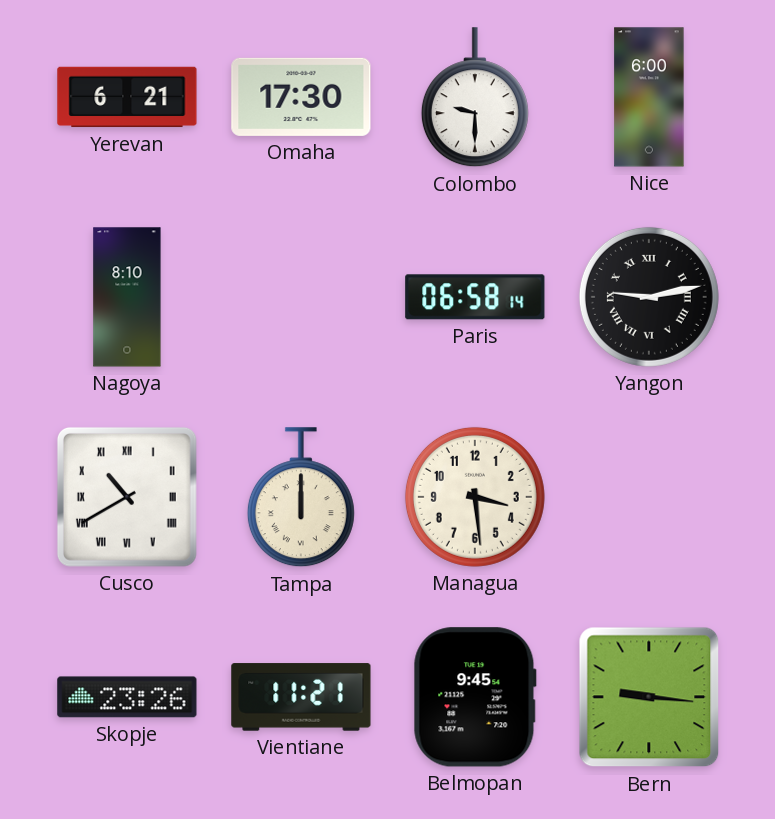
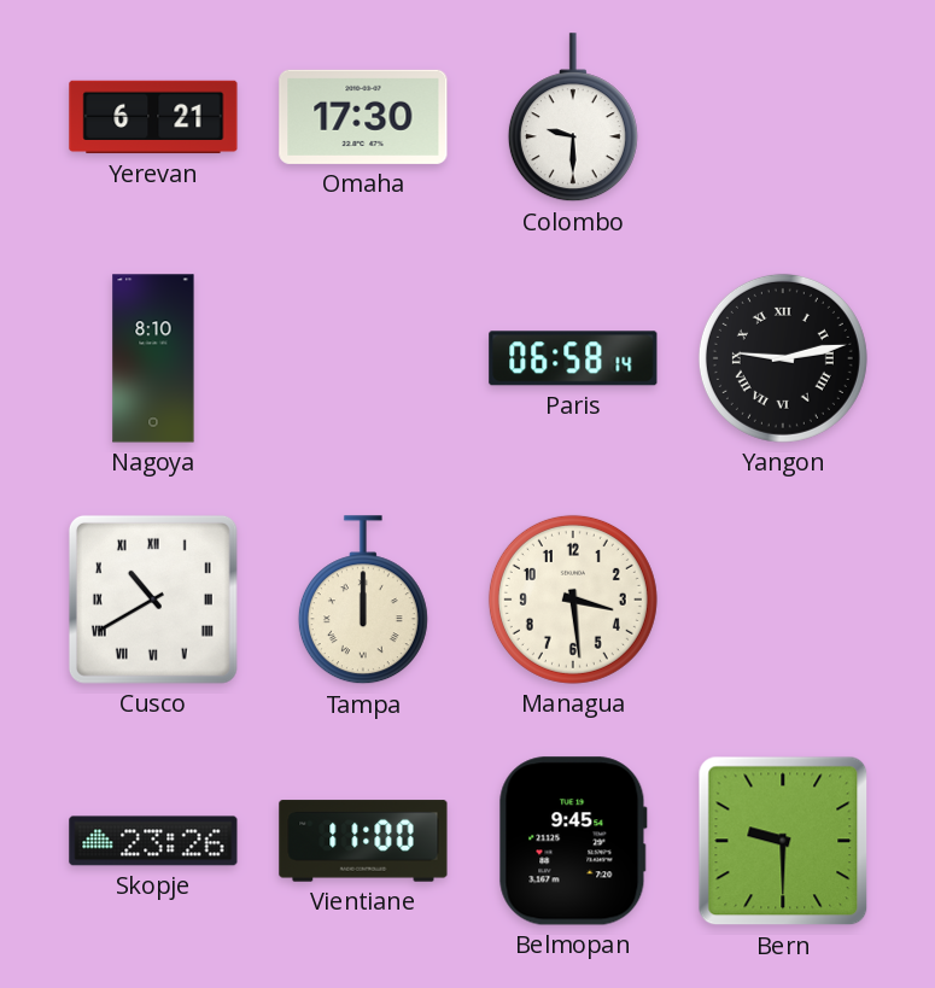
Nice: 6:00 -> none
Vientiane: 11:21 -> 11:00
Bern: 9:16 -> 9:30
